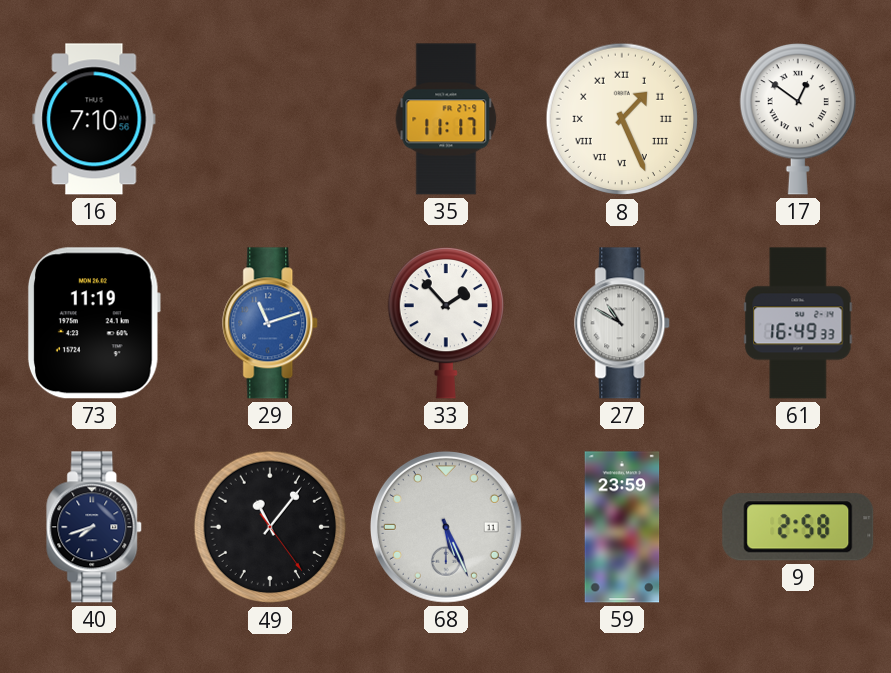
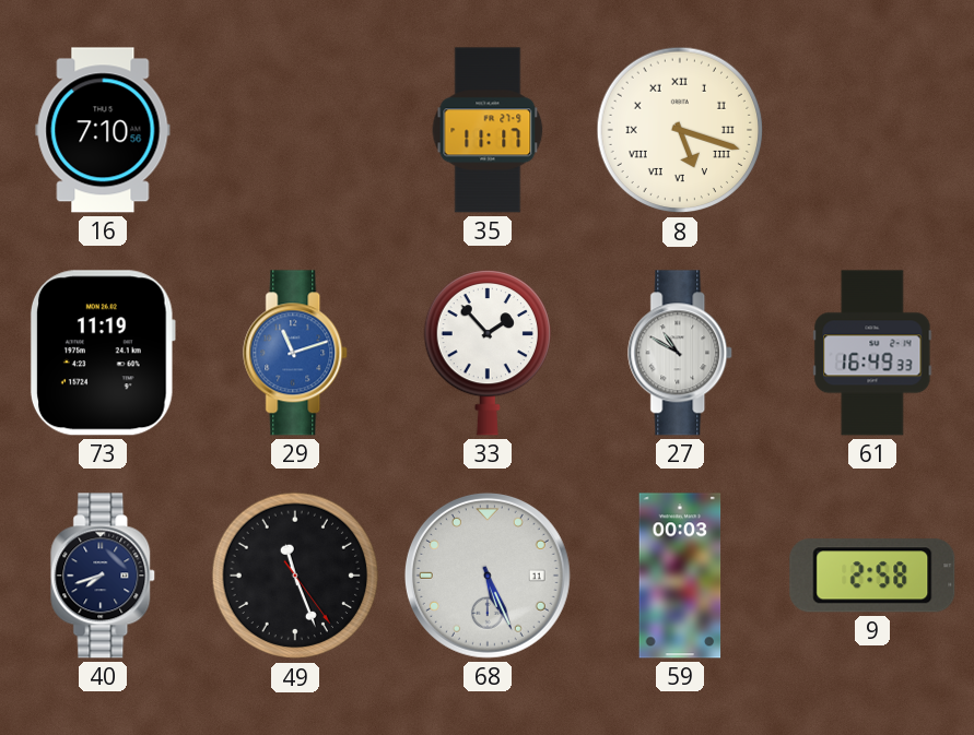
8: 1:26 -> 5:18
17: 12:51 -> none
49: 11:06 -> 11:26
59: 23:59 -> 00:03
